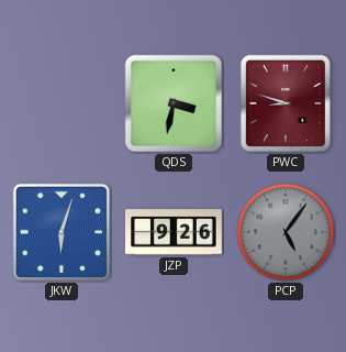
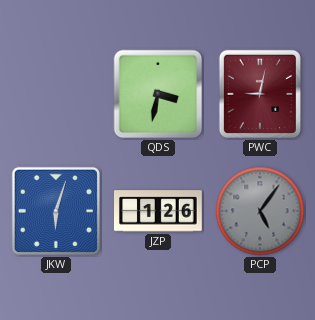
PWC: 8:48 -> 9:02
JZP: 9:26 -> 1:26
